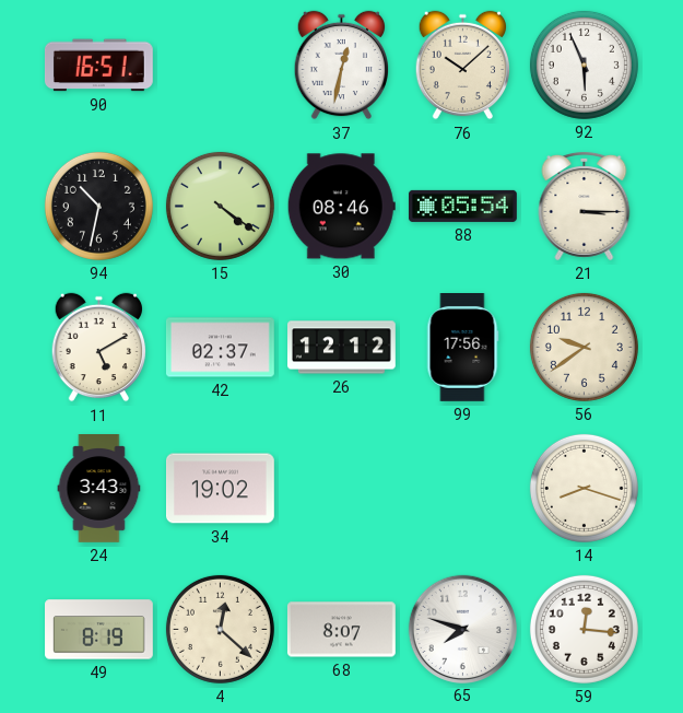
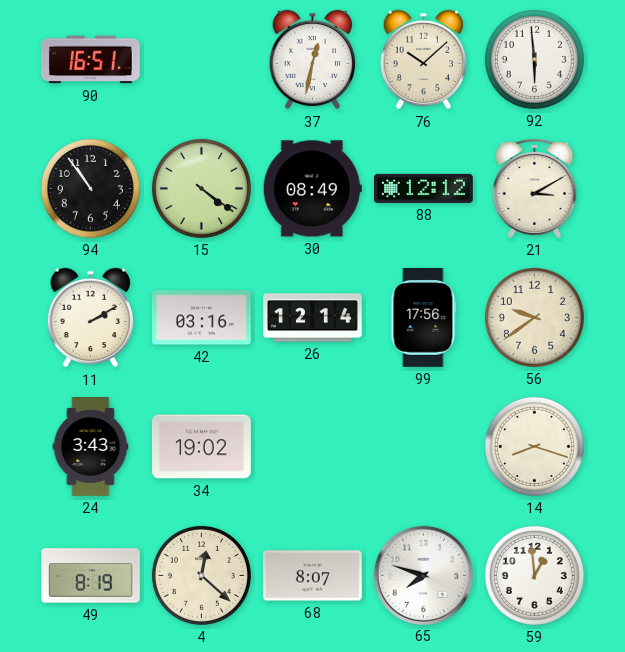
92: 5:56 -> 5:59
94: 10:32 -> 10:54
30: 08:46 -> 08:49
88: 05:54 -> 12:12
21: 3:15 -> 3:10
11: 5:10 -> 2:10
42: 02:37 -> 03:16
26: 12:12 -> 12:14
59: 12:16 -> 12:59
